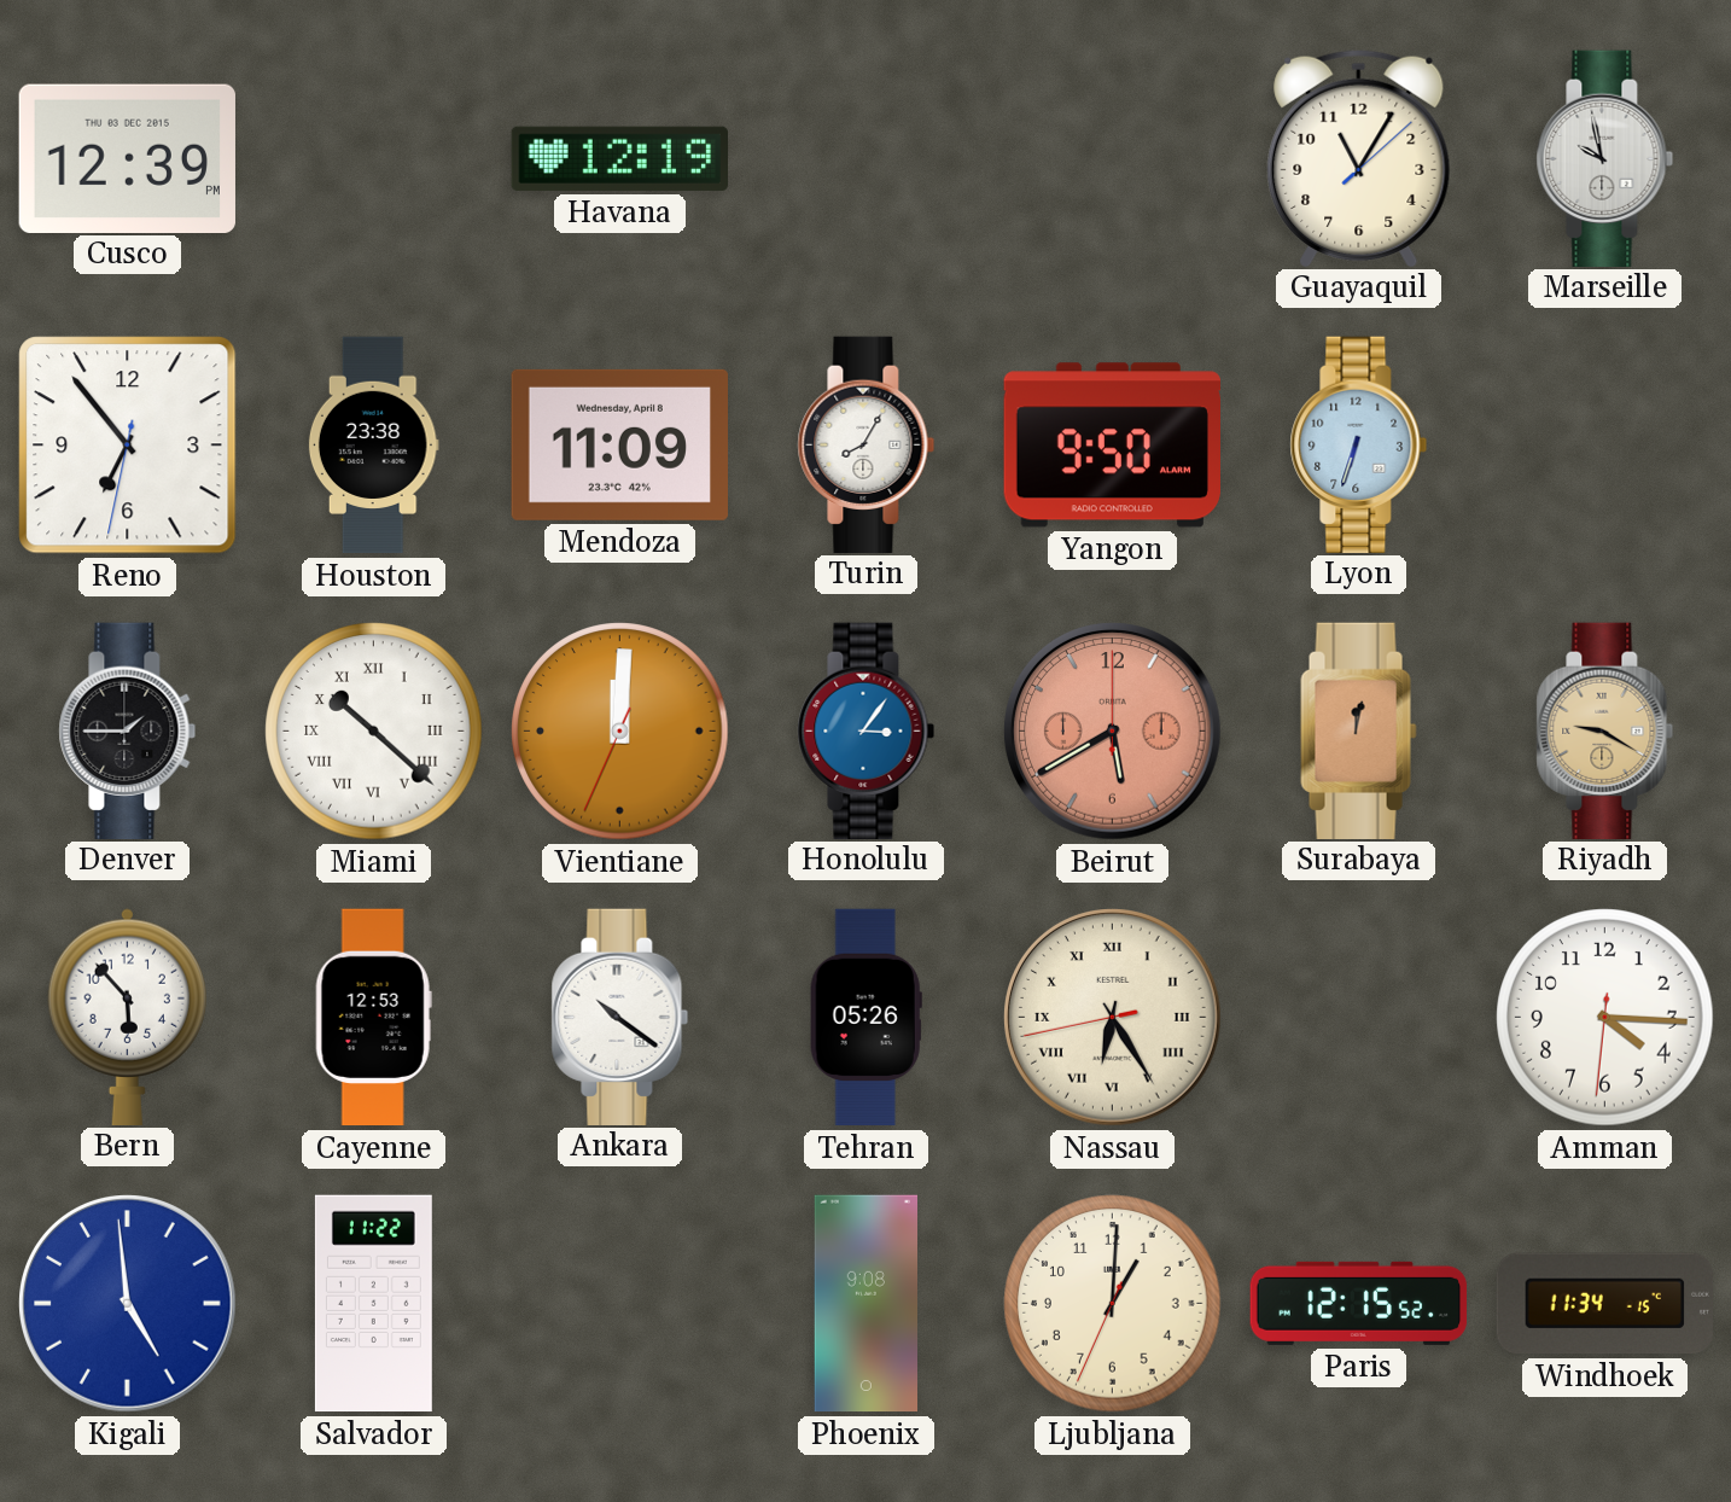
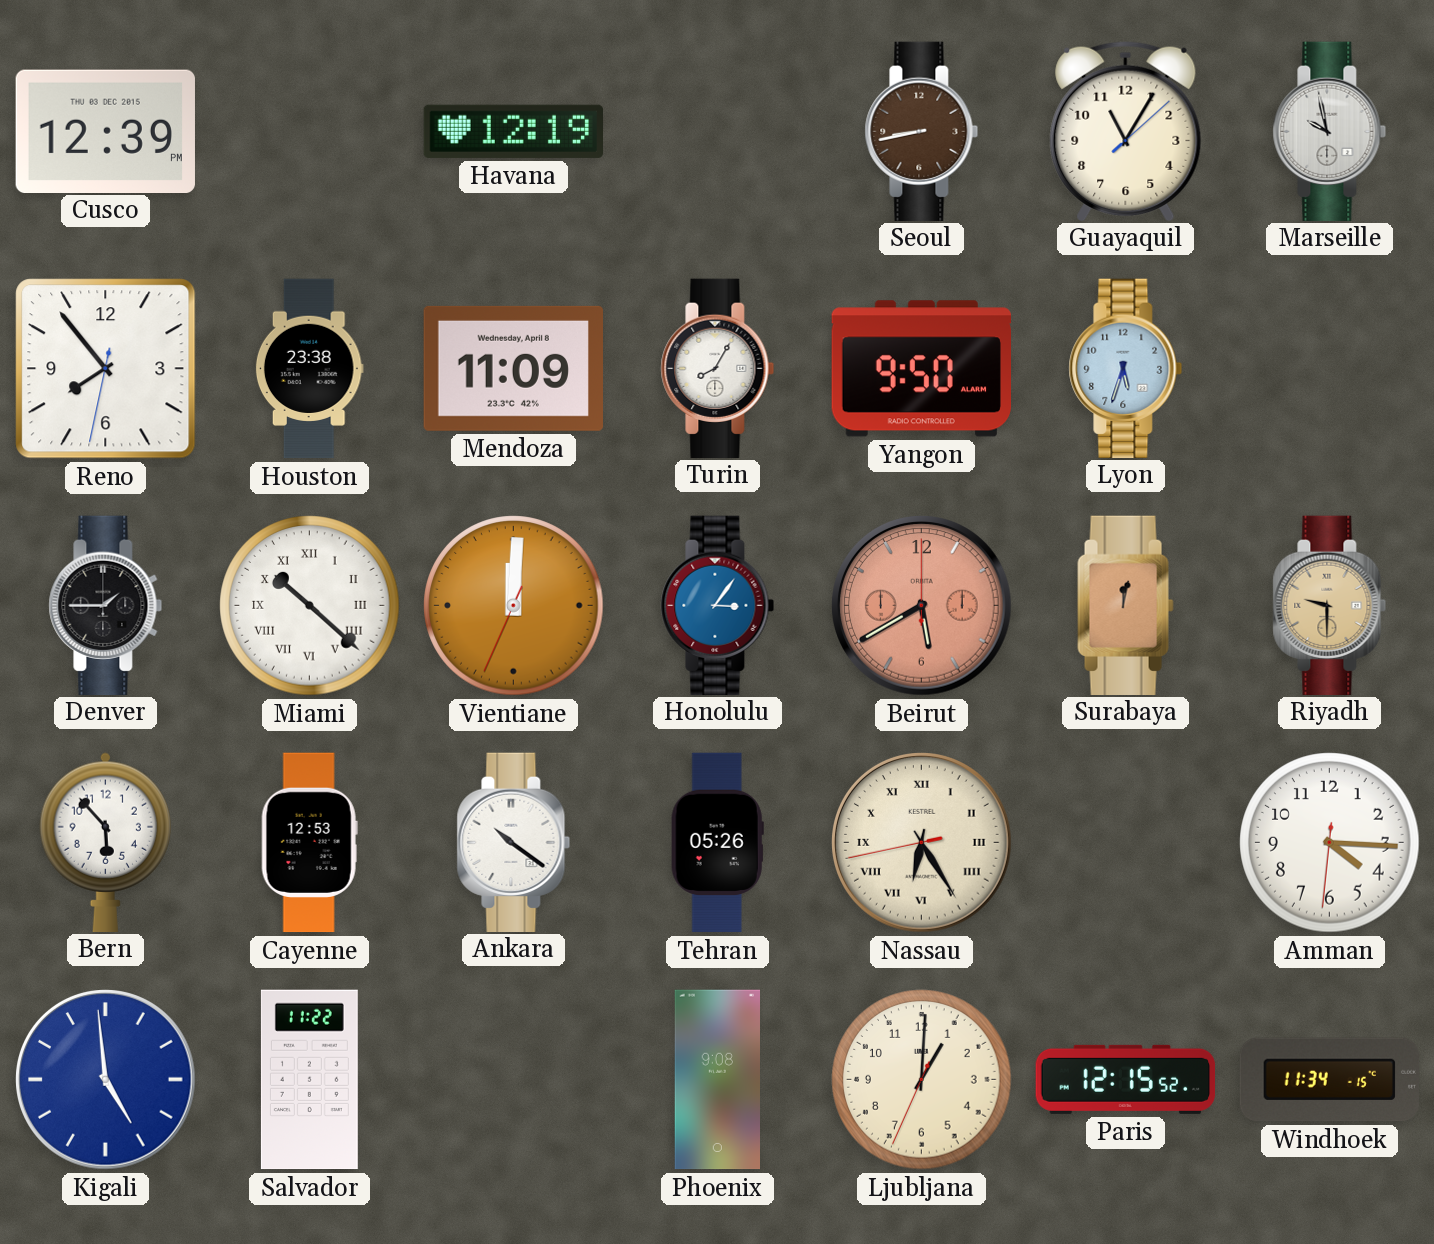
Seoul: none -> 8:43
Reno: 6:53 -> 7:53
Lyon: 6:33 -> 5:33
Riyadh: 9:20 -> 9:30
